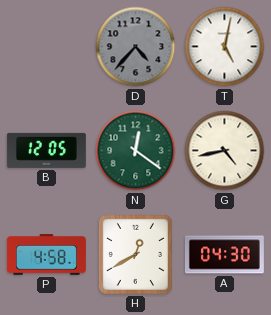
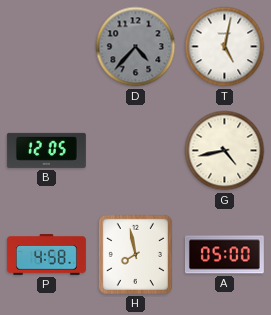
N: 12:21 -> none
H: 12:40 -> 7:58
A: 04:30 -> 05:00
